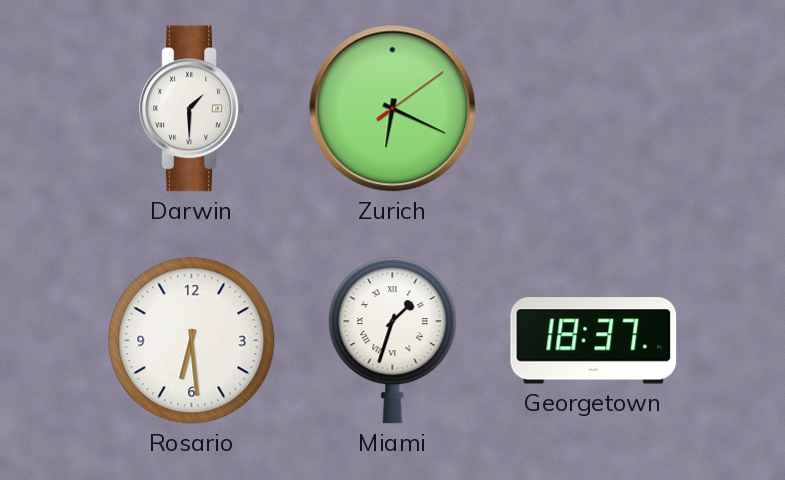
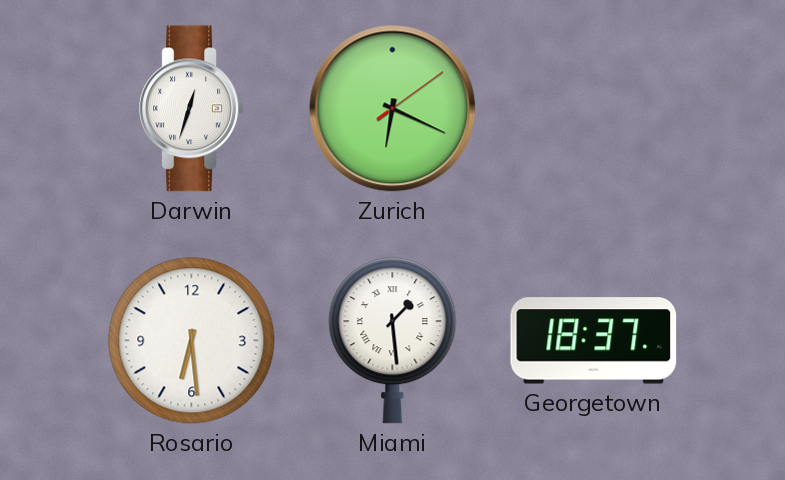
Darwin: 1:30 -> 12:33
Miami: 1:33 -> 1:29
